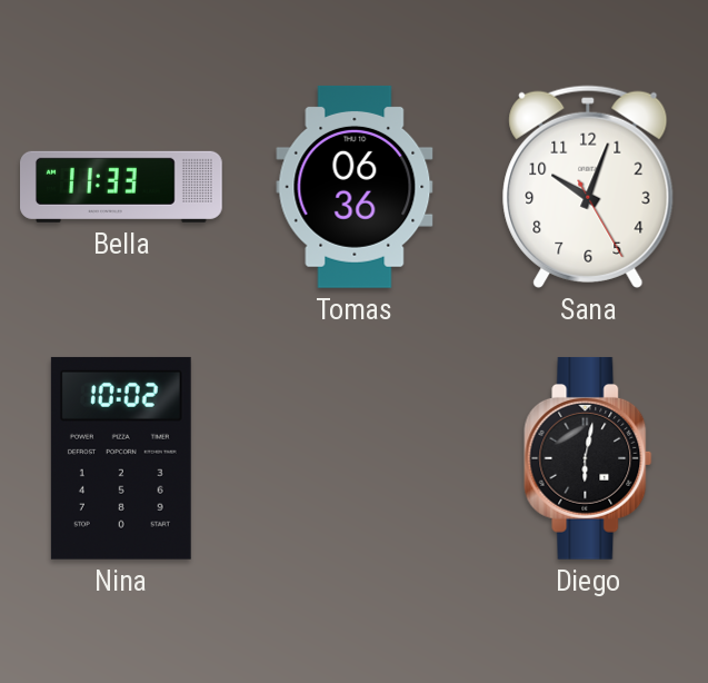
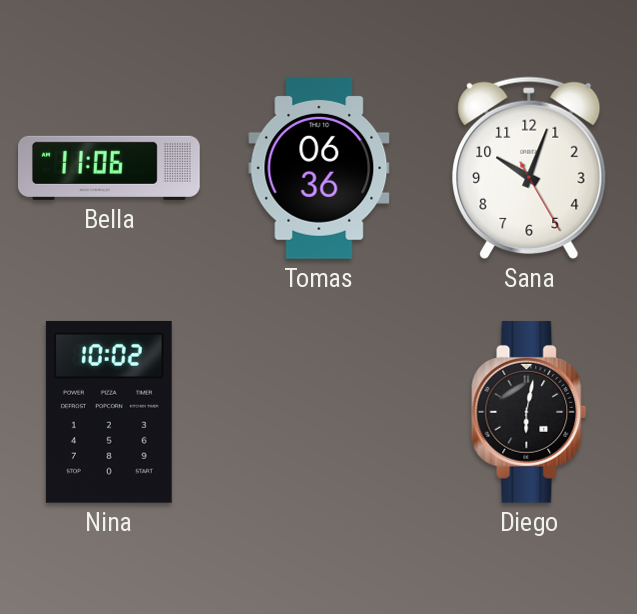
Bella: 11:33 -> 11:06
